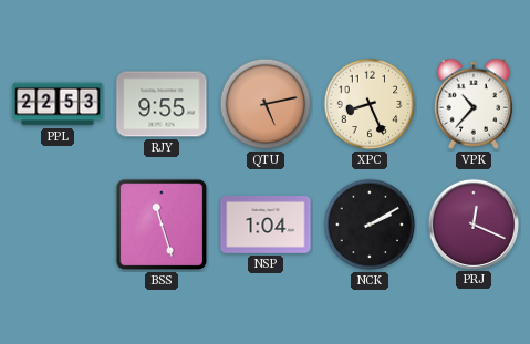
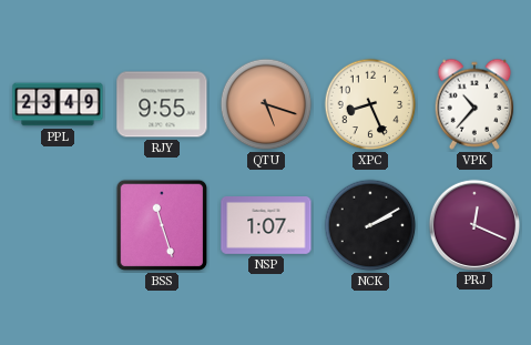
PPL: 22:53 -> 23:49
QTU: 5:13 -> 5:18
NSP: 1:04 -> 1:07
